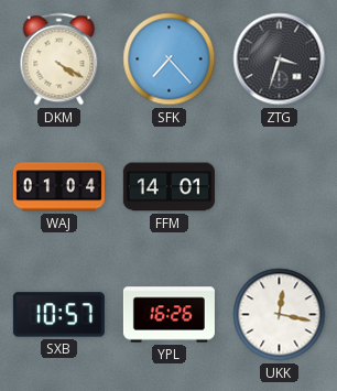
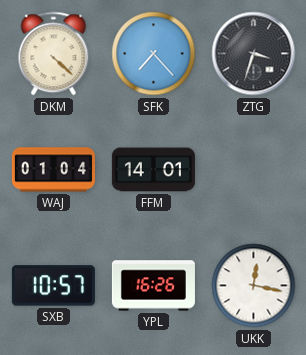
DKM: 4:20 -> 4:22
